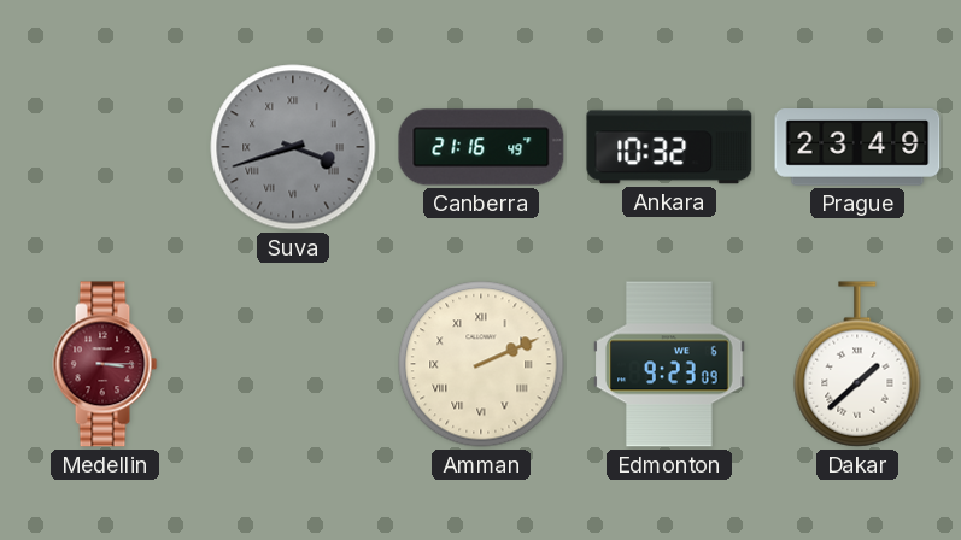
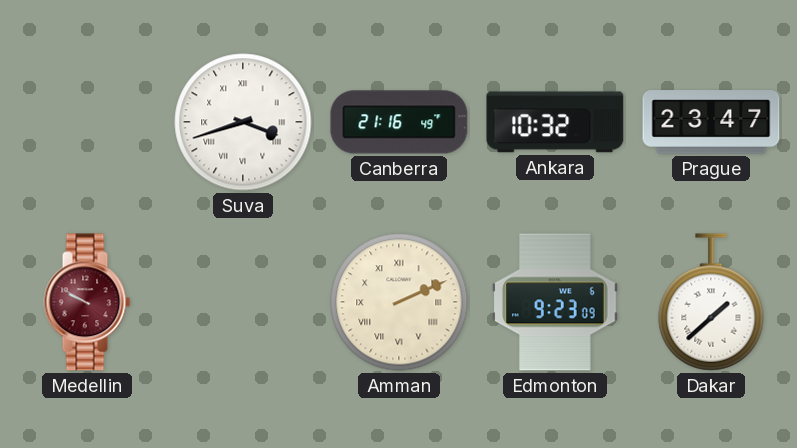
Suva dial: grey -> white
Prague: 23:49 -> 23:47
Medellin: 3:15 -> 9:50
